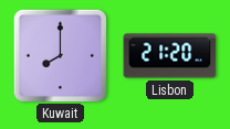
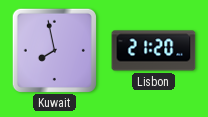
Kuwait: 8:00 -> 7:58
